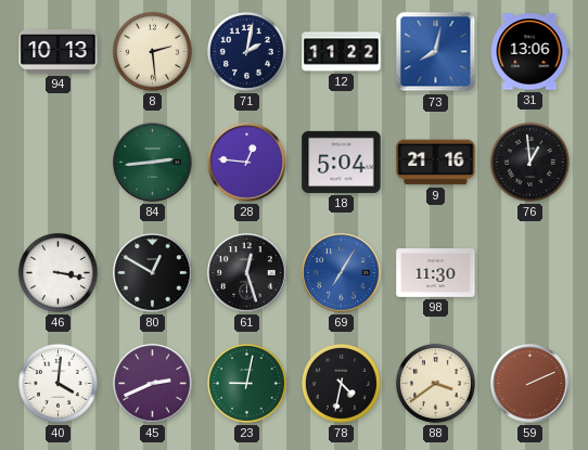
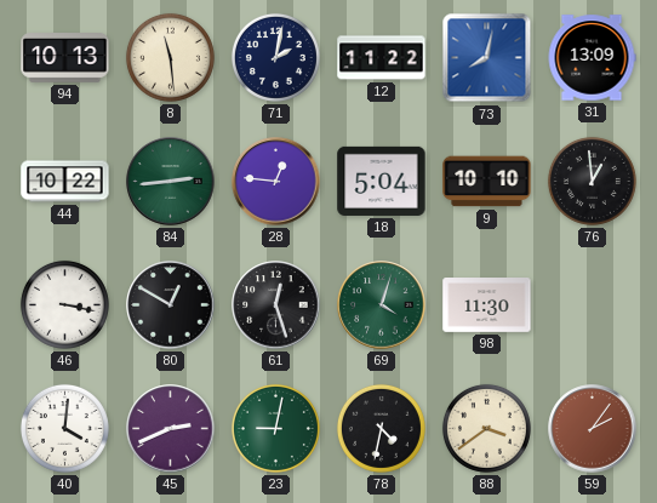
8: 2:29 -> 11:29
31: 13:06 -> 13:09
44: none -> 10:22
9: 21:16 -> 10:10
69: 7:05 -> 4:03
69 dial: blue -> green
59: 2:11 -> 2:06
